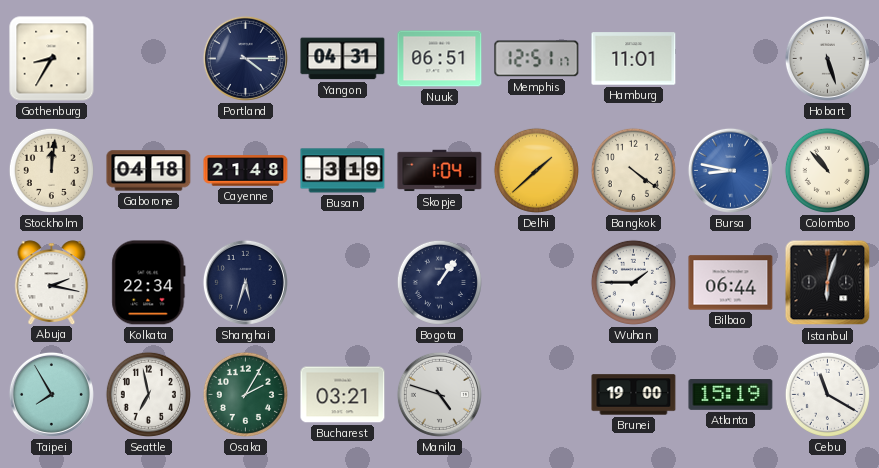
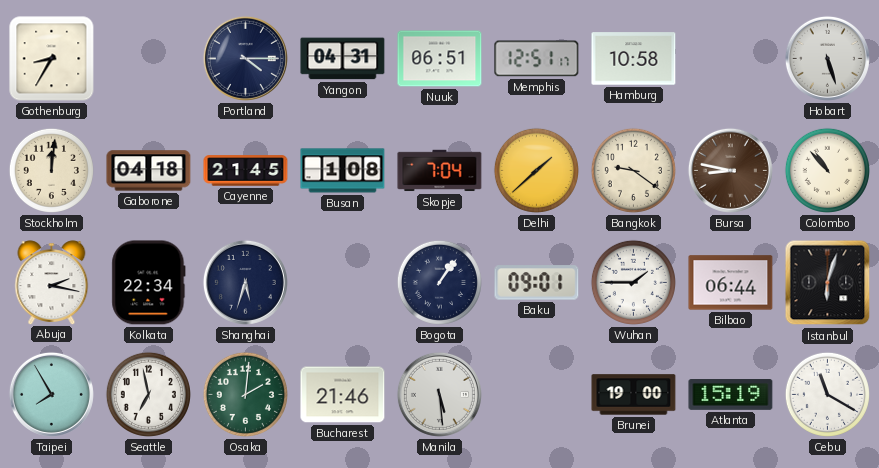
Hamburg: 11:01 -> 10:58
Cayenne: 21:48 -> 21:45
Busan: 3:19 -> 1:08
Skopje: 1:04 -> 7:04
Bangkok: 4:21 -> 9:21
Bursa dial: blue -> brown
Baku: none -> 09:01
Osaka: 2:05 -> 2:01
Bucharest: 03:21 -> 21:46
Manila: 4:48 -> 5:29
